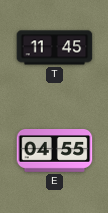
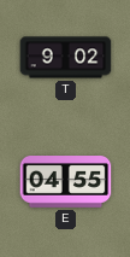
T: 11:45 -> 9:02
